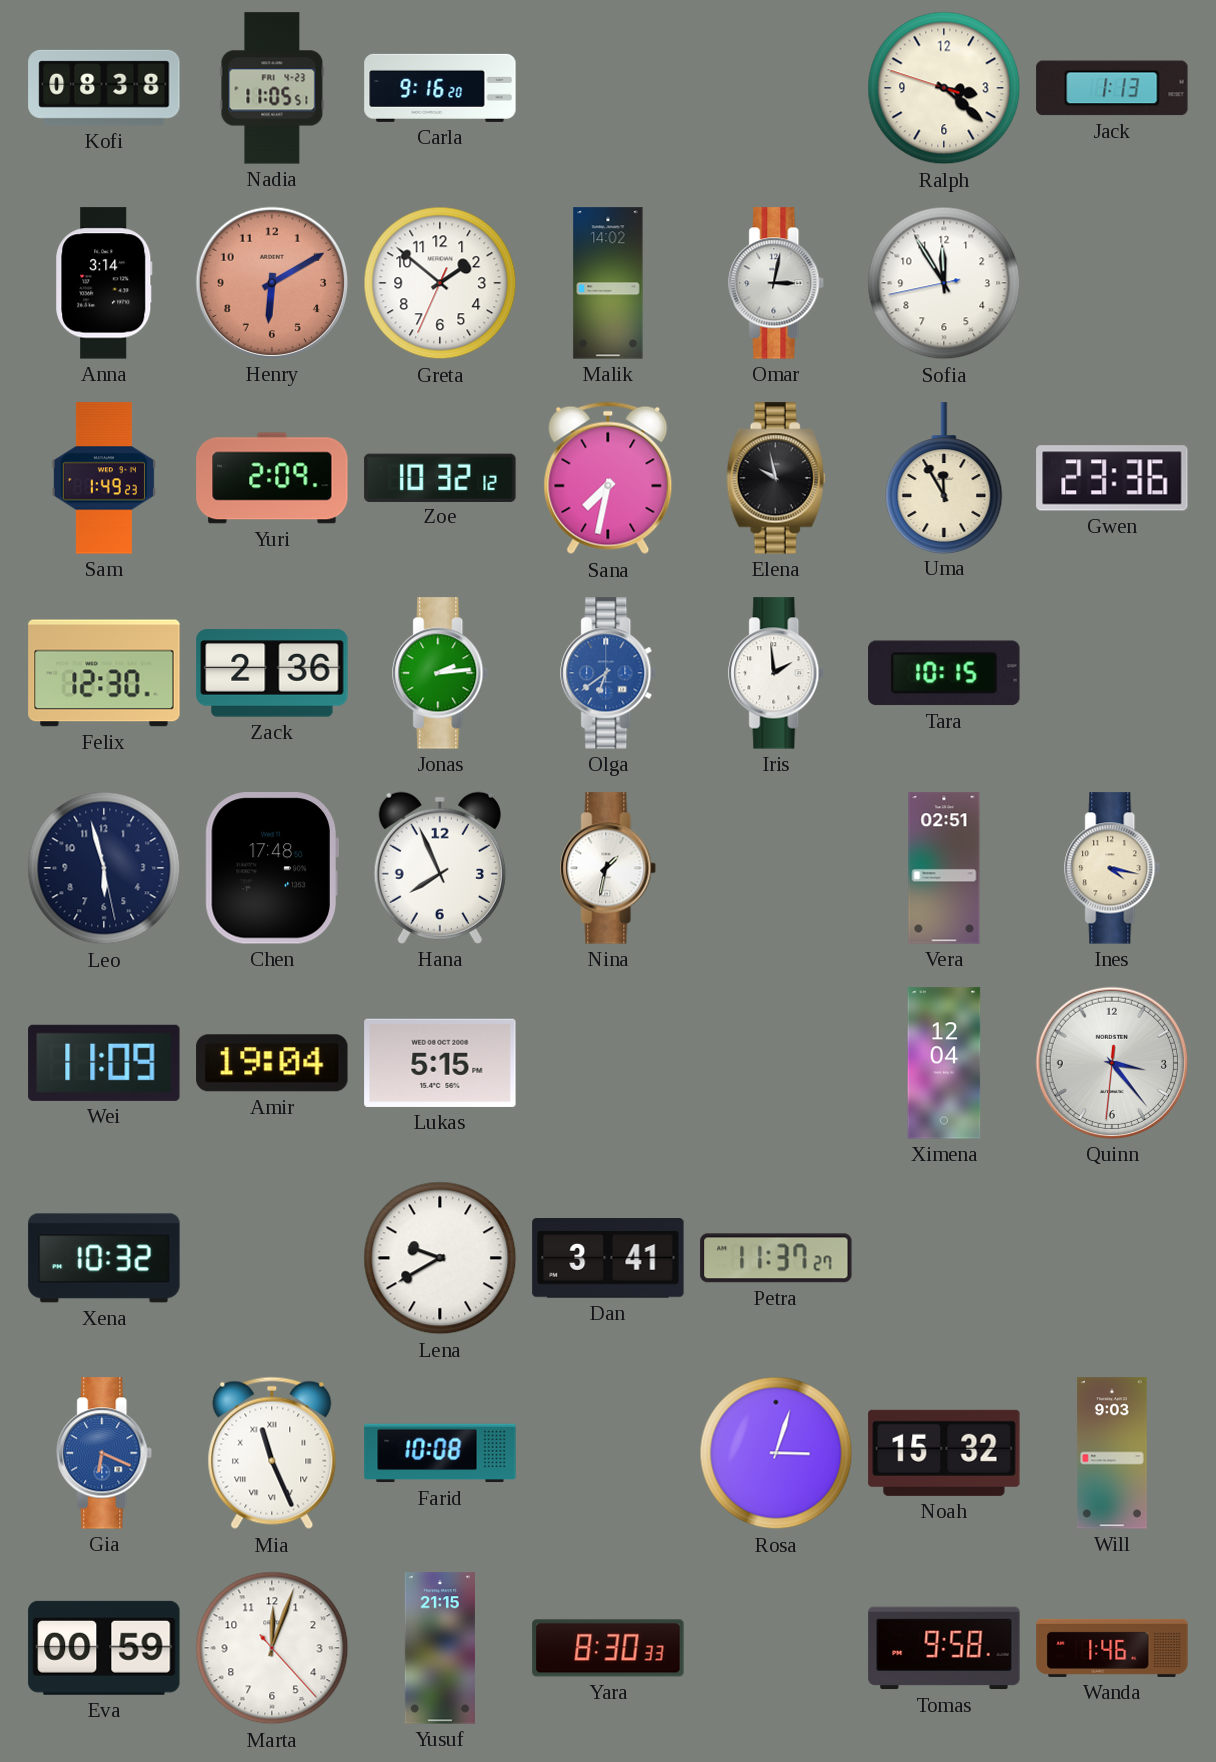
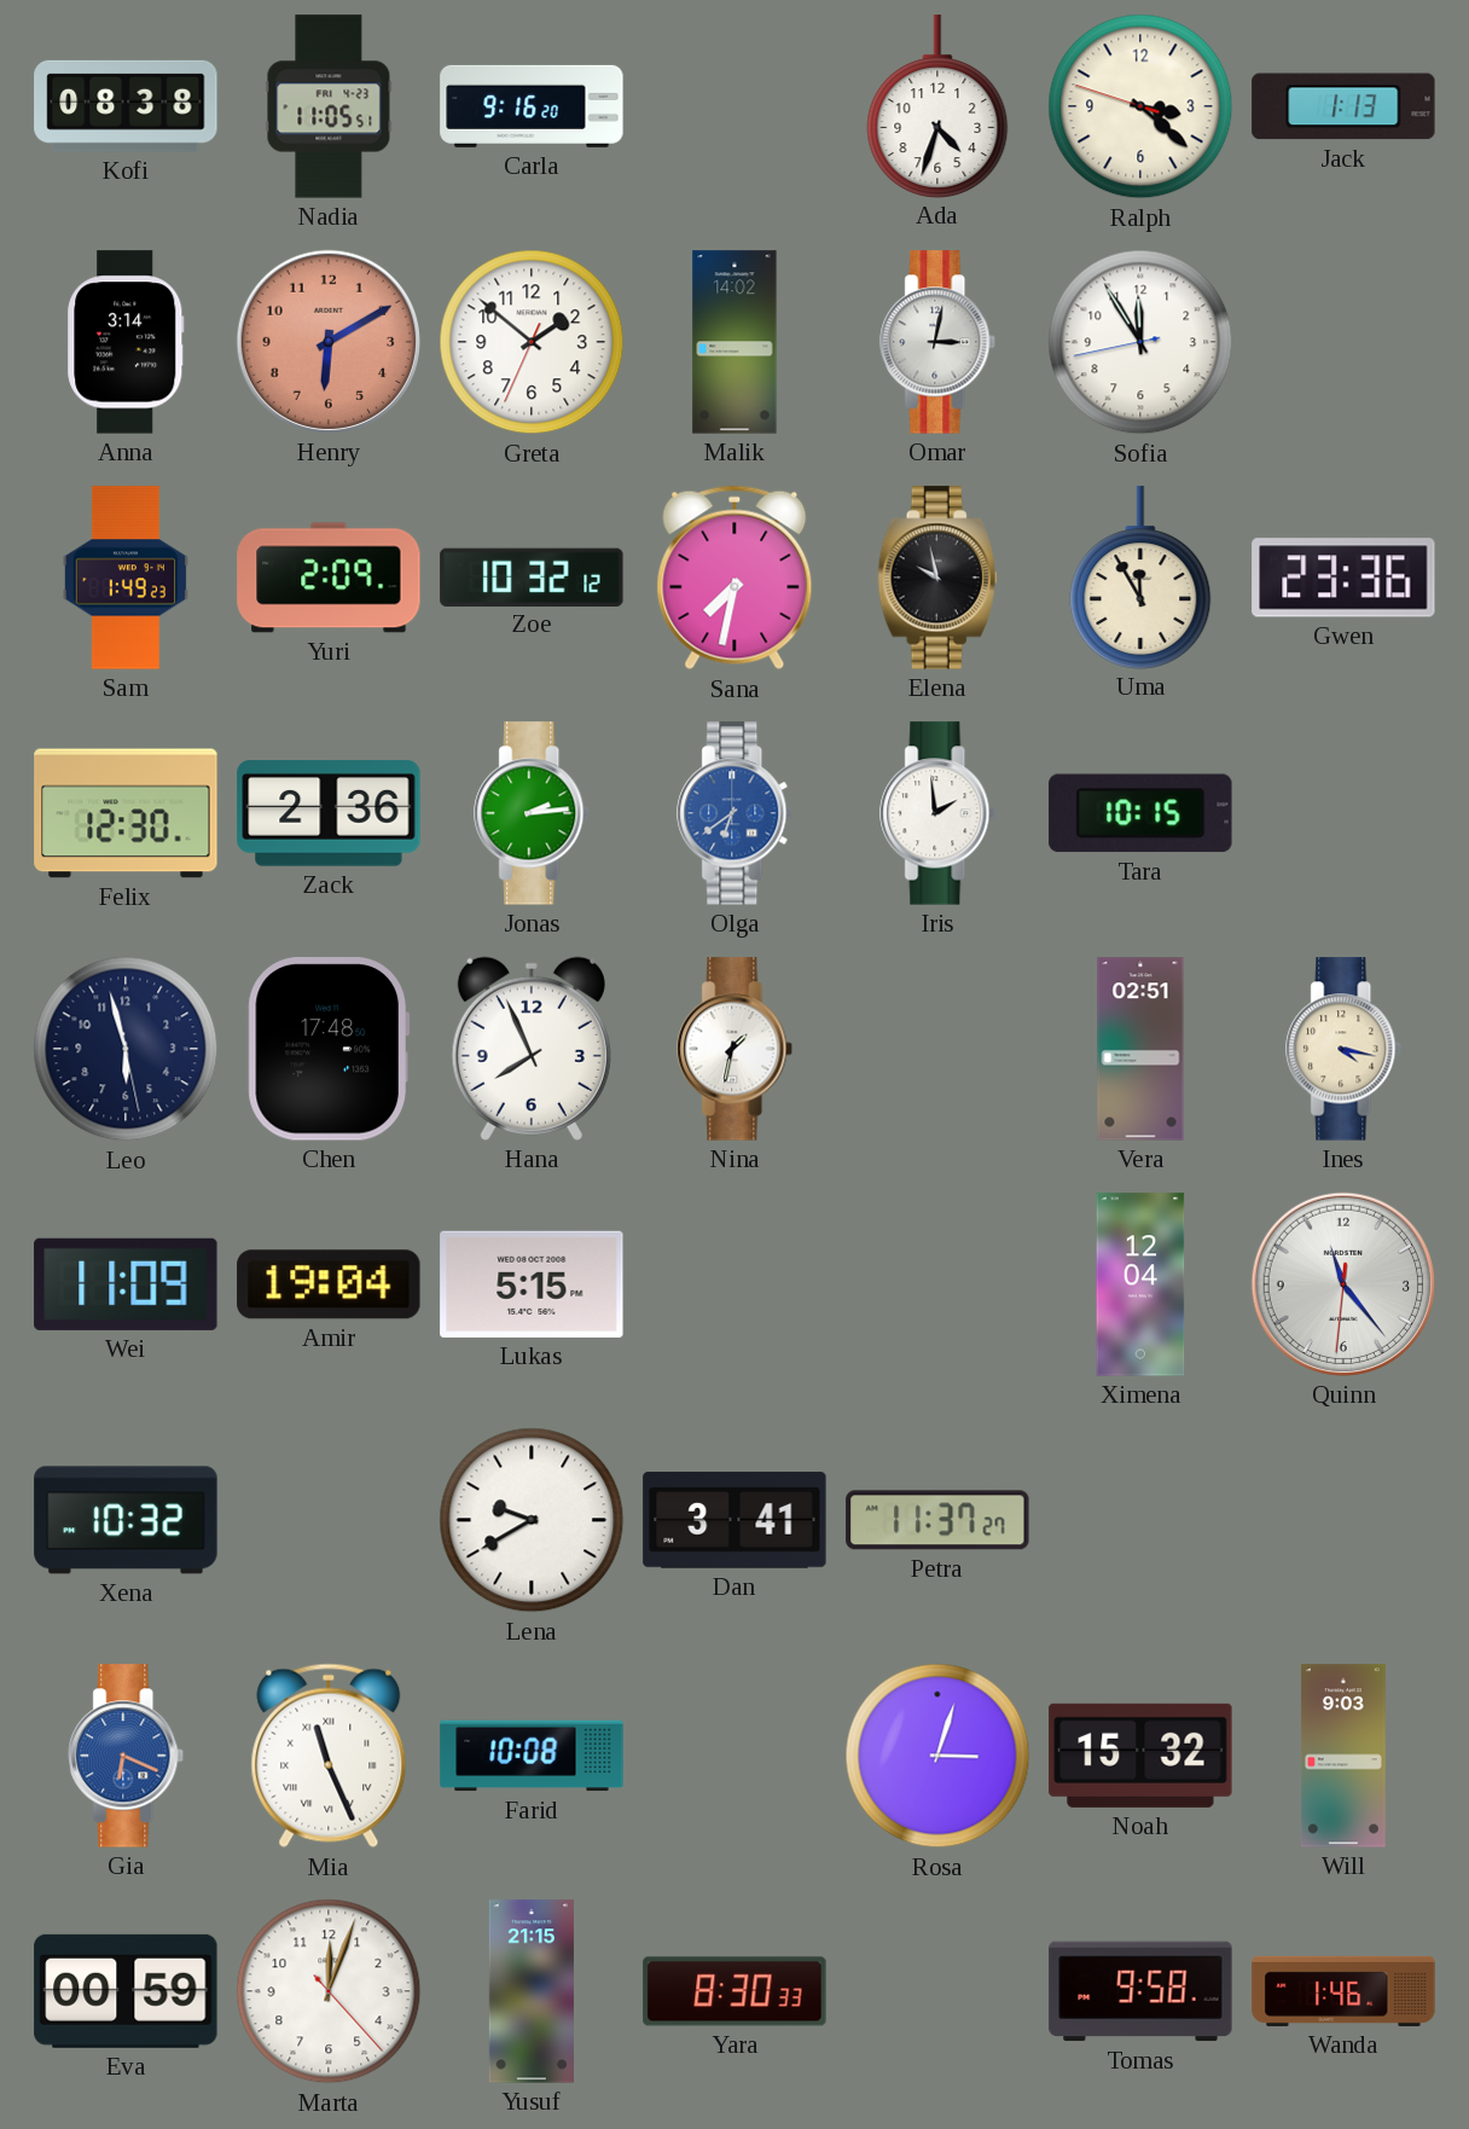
Ada: none -> 4:33
Quinn: 3:23 -> 11:23
